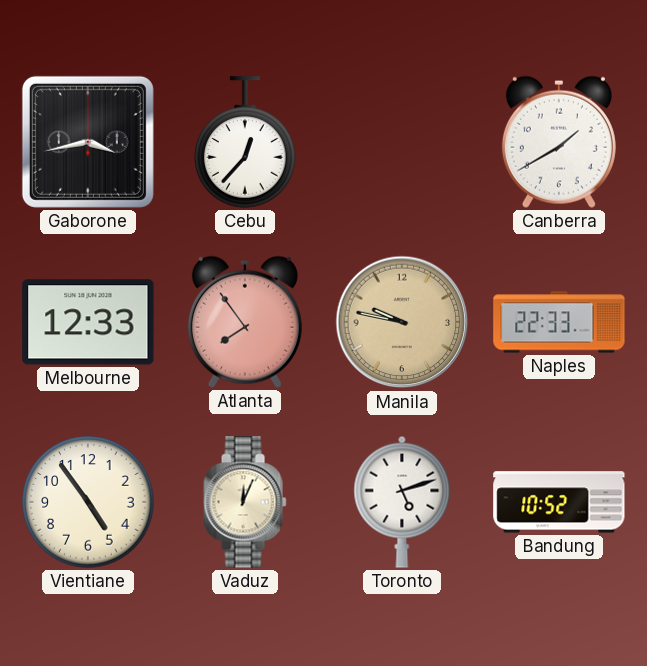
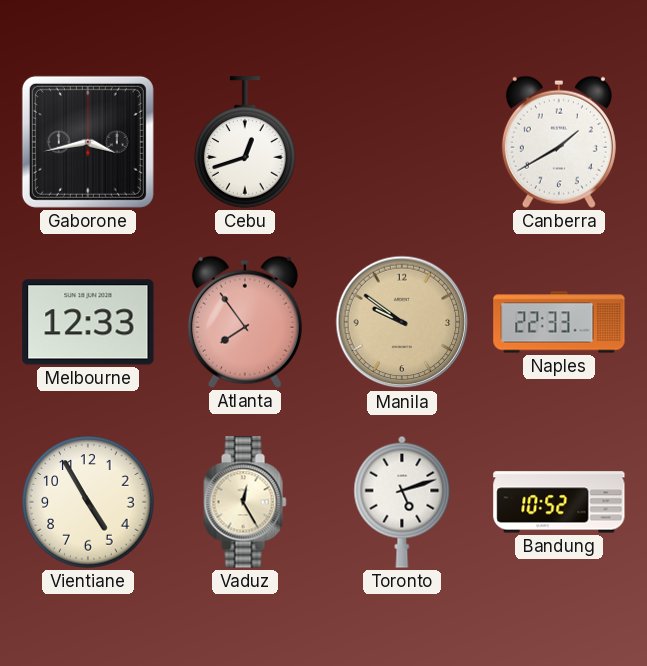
Cebu: 12:37 -> 12:42
Manila: 9:47 -> 9:51
Vientiane: 4:54 -> 4:55
Vaduz: 12:04 -> 12:25
